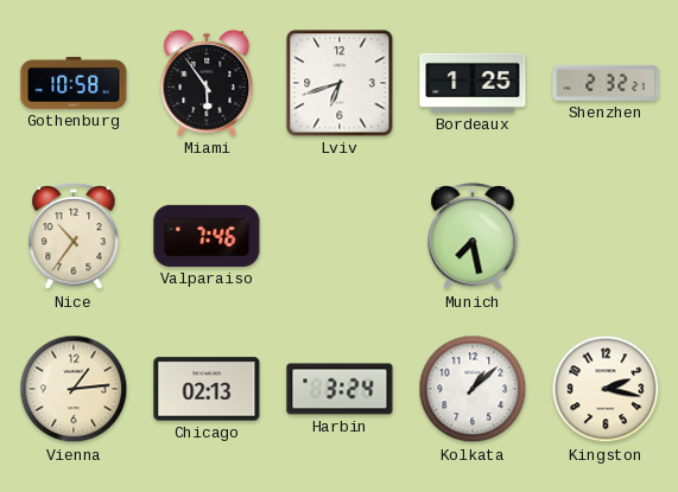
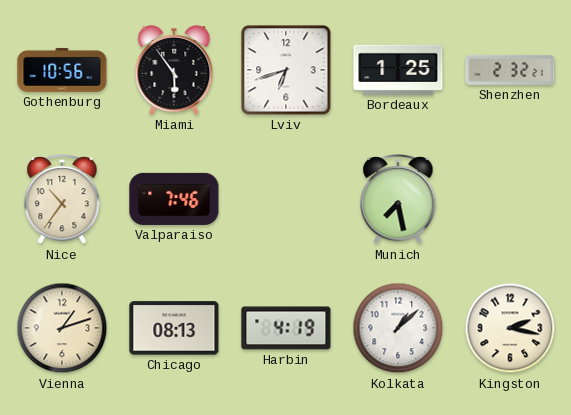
Gothenburg: 10:58 -> 10:56
Vienna: 1:14 -> 1:12
Chicago: 02:13 -> 08:13
Harbin: 3:24 -> 4:19
